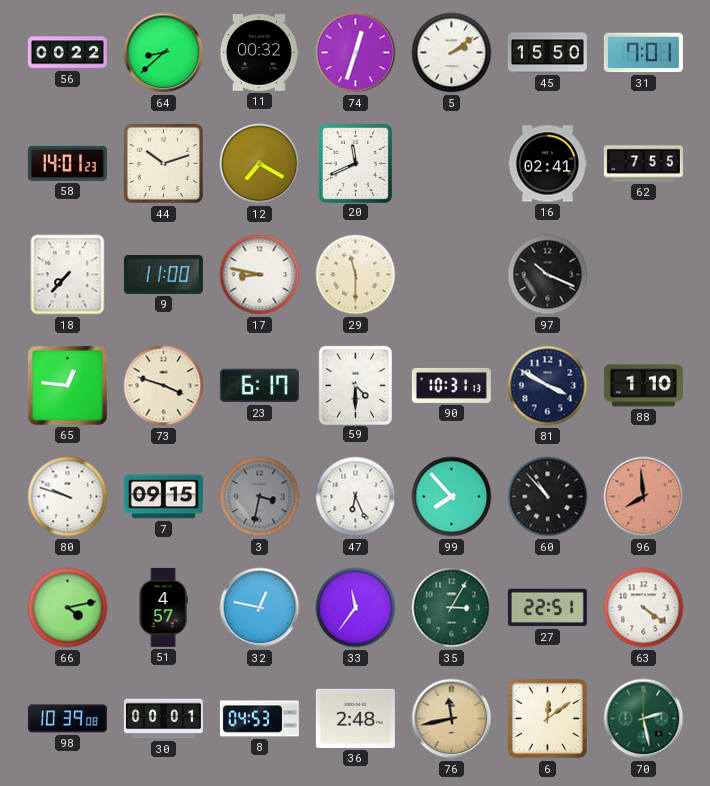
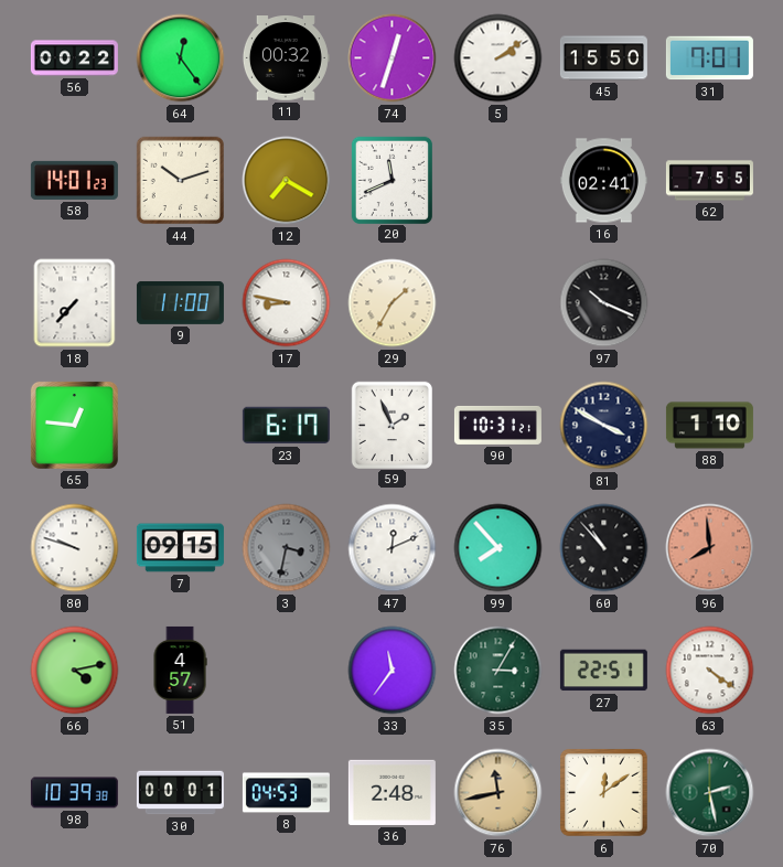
64: 8:38 -> 12:24
29: 11:30 -> 1:35
73: 3:48 -> none
59: 4:30 -> 1:56
90: 10:31:13 -> 10:31:21
47: 6:26 -> 12:11
32: 12:47 -> none
98: 10:39:08 -> 10:39:38
